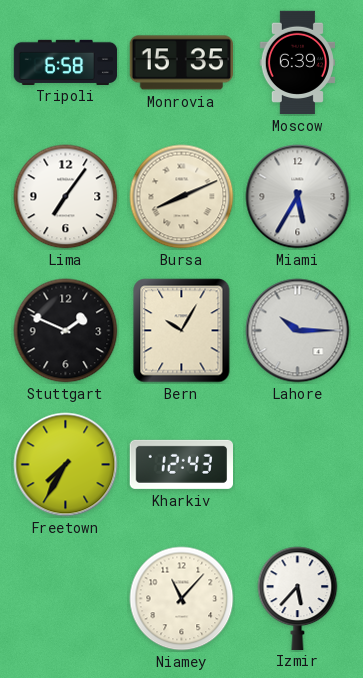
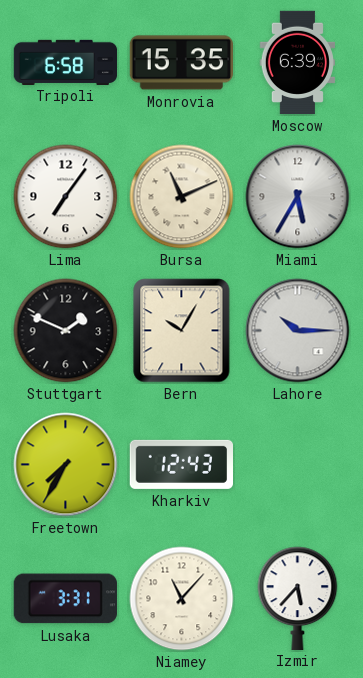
Bursa: 8:11 -> 11:11
Lusaka: none -> 3:31
